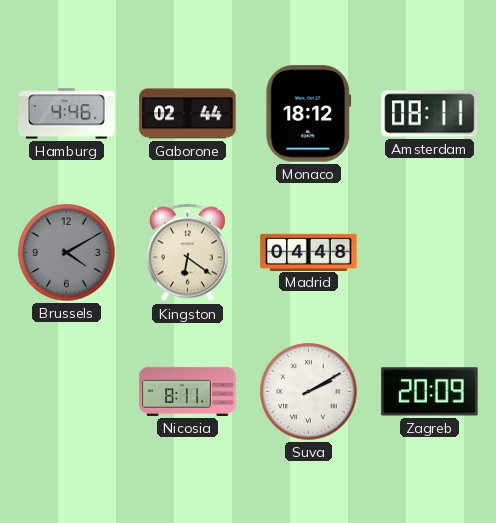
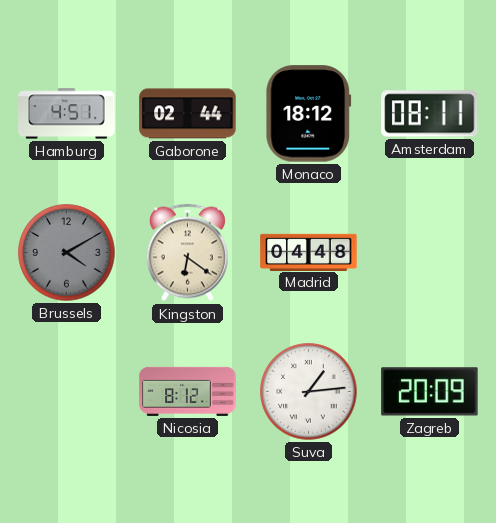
Hamburg: 4:46 -> 4:51
Nicosia: 8:11 -> 8:12
Suva: 2:10 -> 1:14
